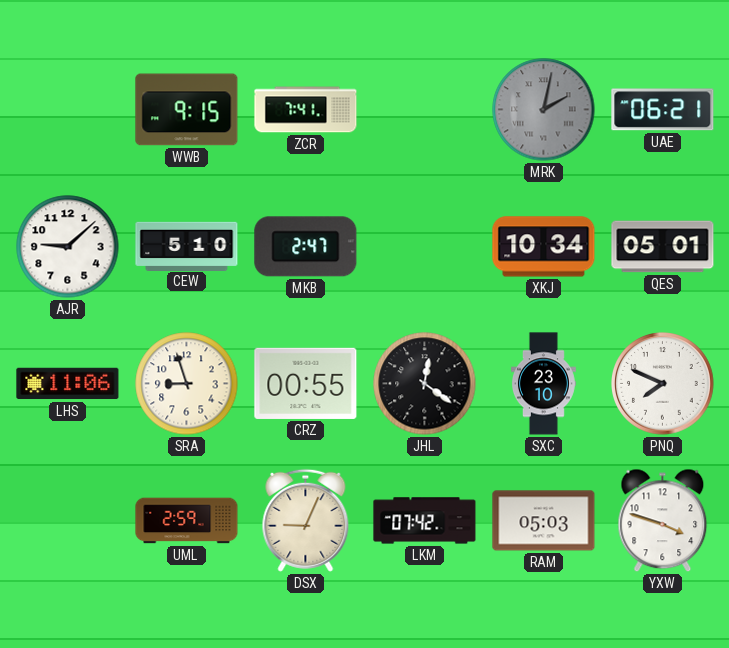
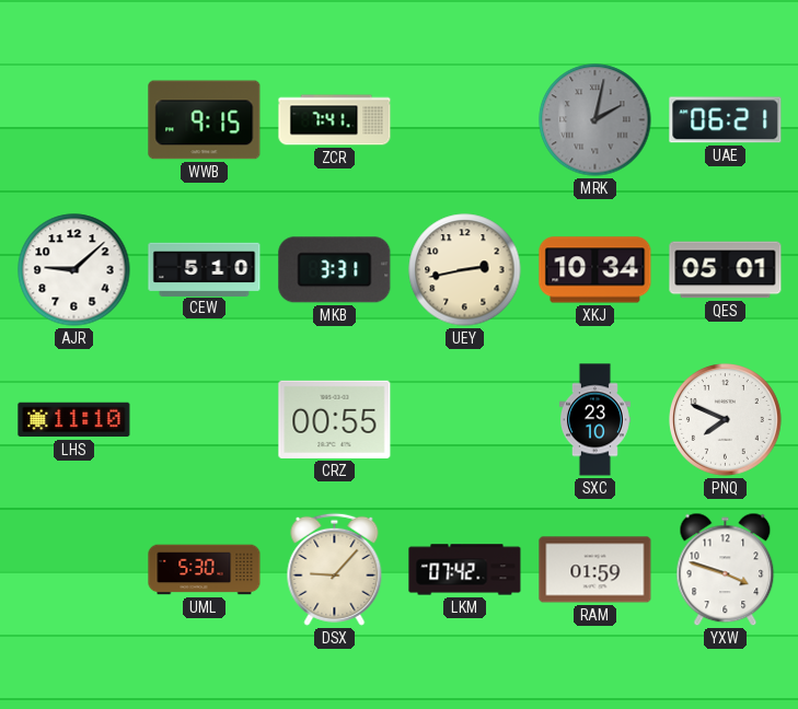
MKB: 2:47 -> 3:31
UEY: none -> 2:43
LHS: 11:06 -> 11:10
SRA: 8:57 -> none
JHL: 12:21 -> none
UML: 2:59 -> 5:30
DSX: 9:04 -> 9:07
RAM: 05:03 -> 01:59
